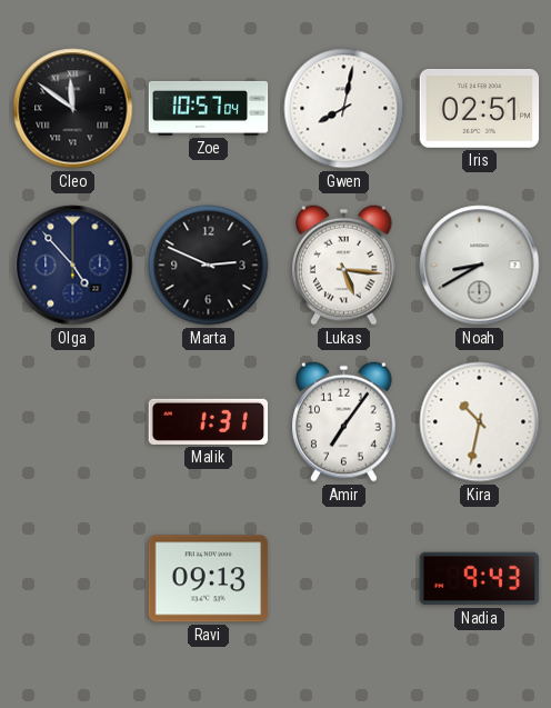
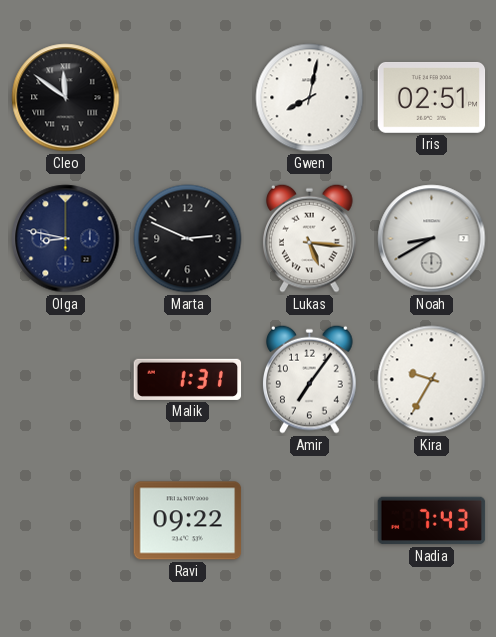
Zoe: 10:57 -> none
Olga: 4:53 -> 8:47
Kira: 10:32 -> 9:35
Ravi: 09:13 -> 09:22
Nadia: 9:43 -> 7:43
